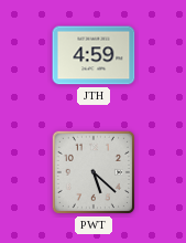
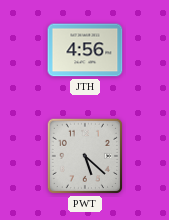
JTH: 4:59 -> 4:56
